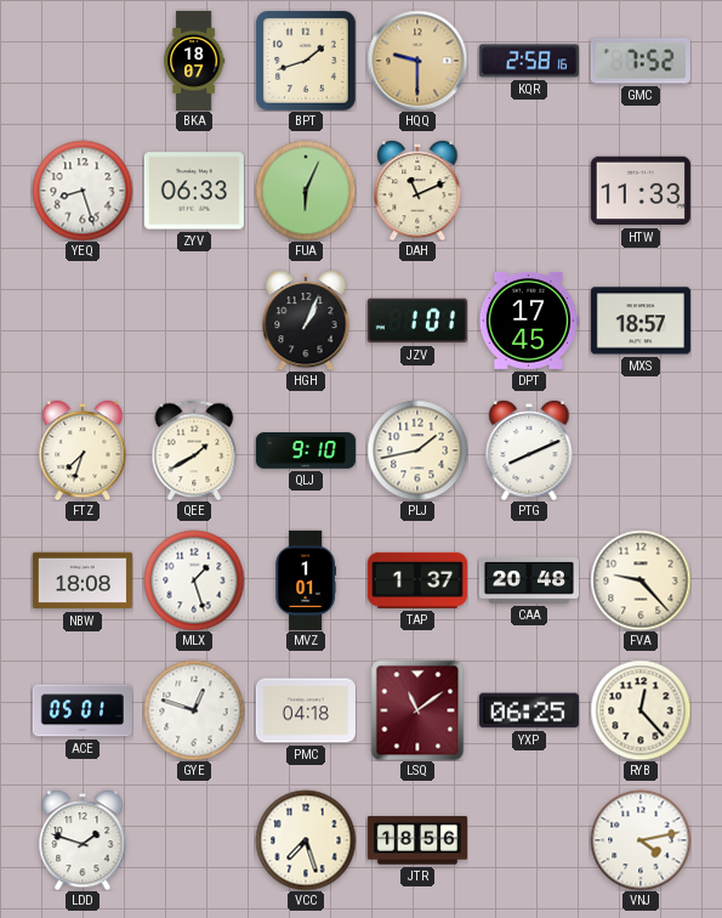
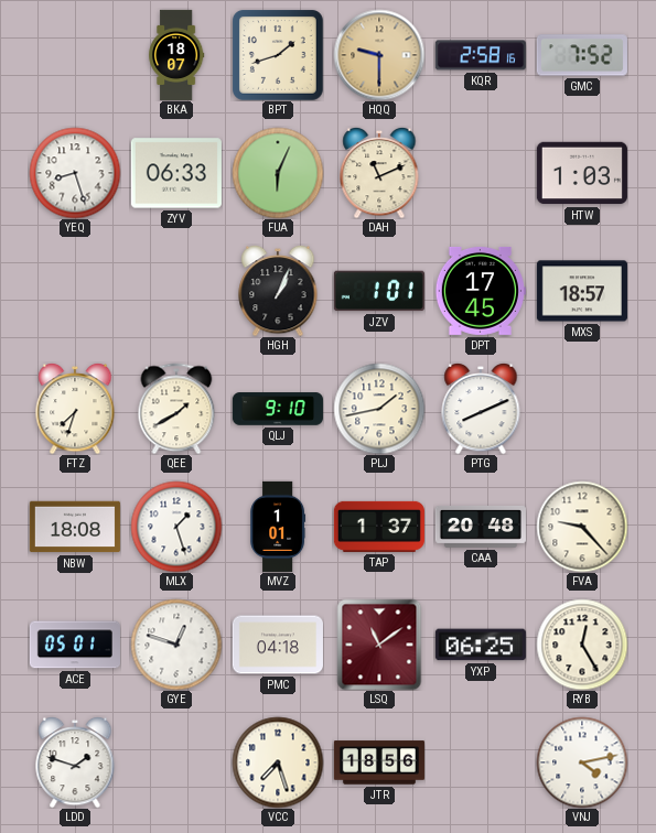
HTW: 11:33 -> 1:03
RYB: 12:23 -> 12:25
